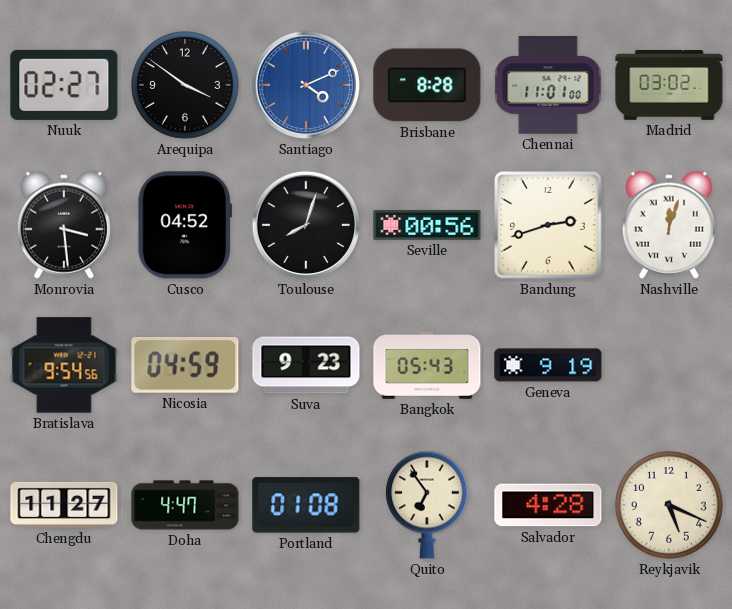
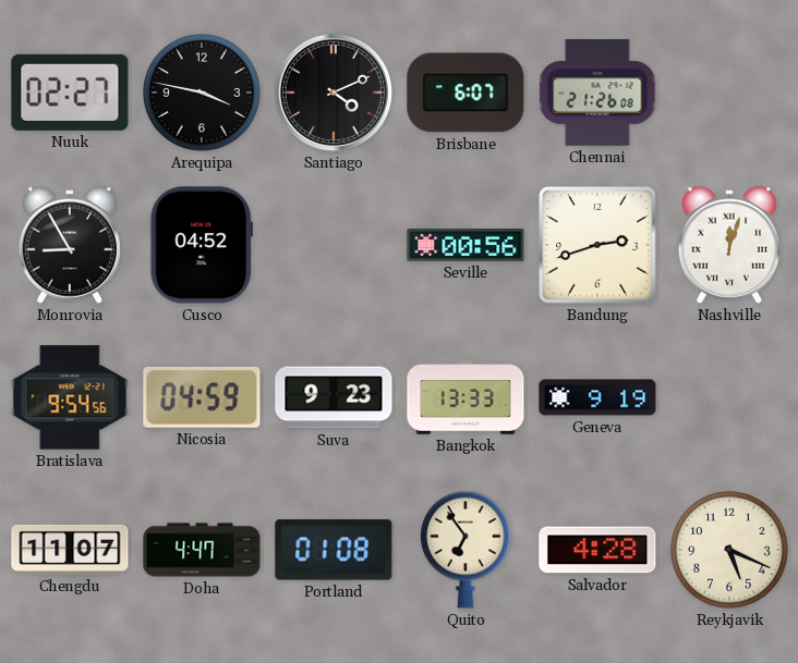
Arequipa: 3:51 -> 3:47
Santiago dial: blue -> black
Brisbane: 8:28 -> 6:07
Chennai: 11:01 -> 21:26
Madrid: 03:02 -> none
Monrovia: 3:29 -> 8:55
Toulouse: 8:03 -> none
Bangkok: 05:43 -> 13:33
Chengdu: 11:27 -> 11:07
